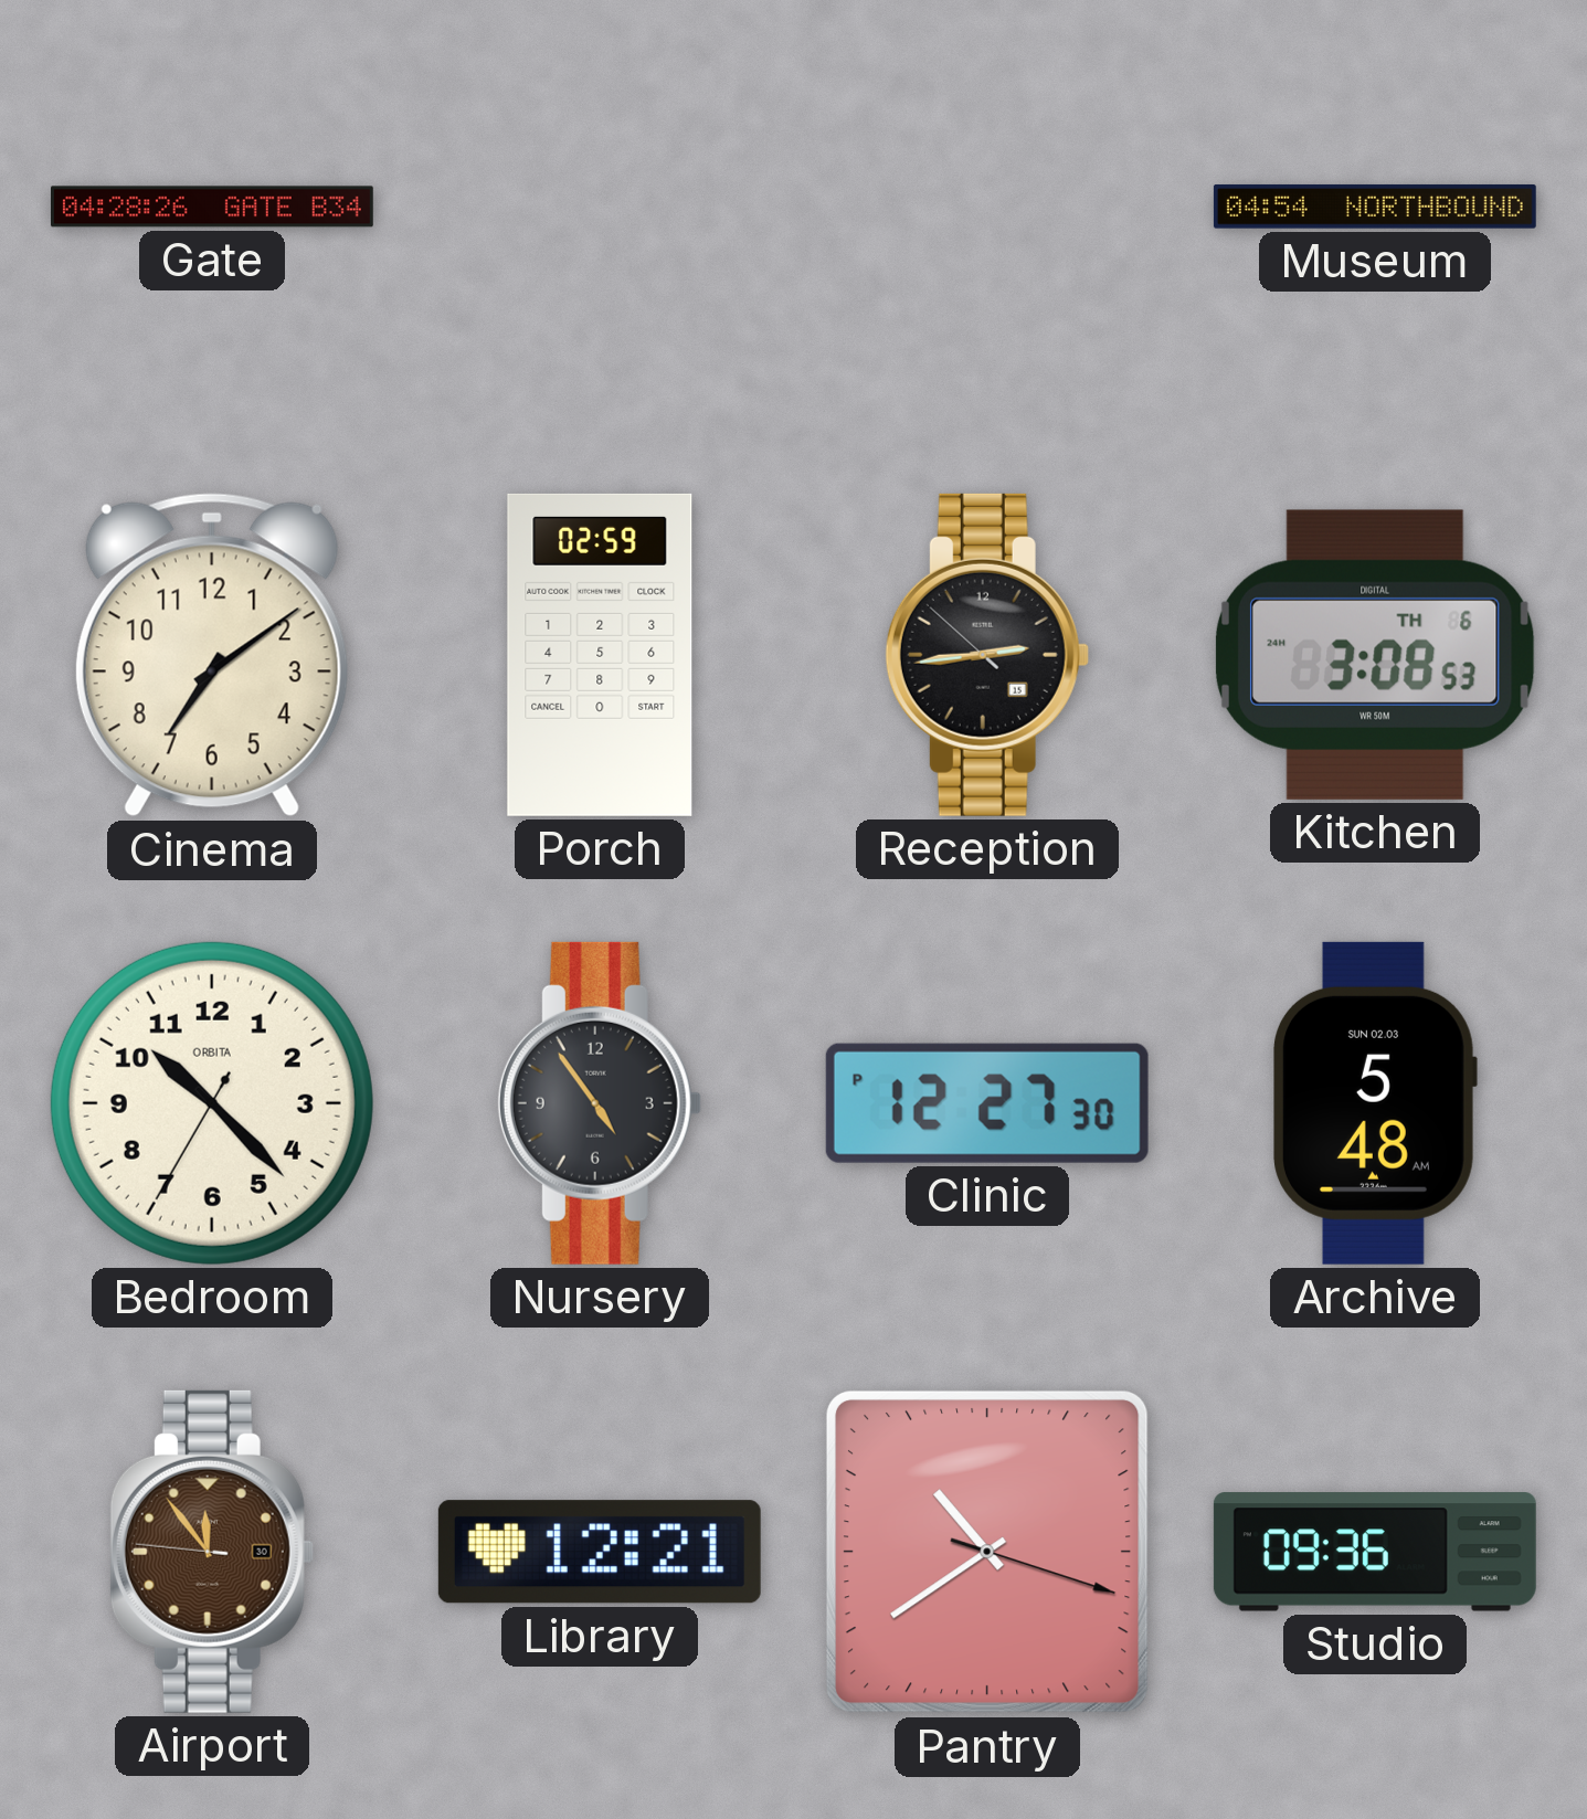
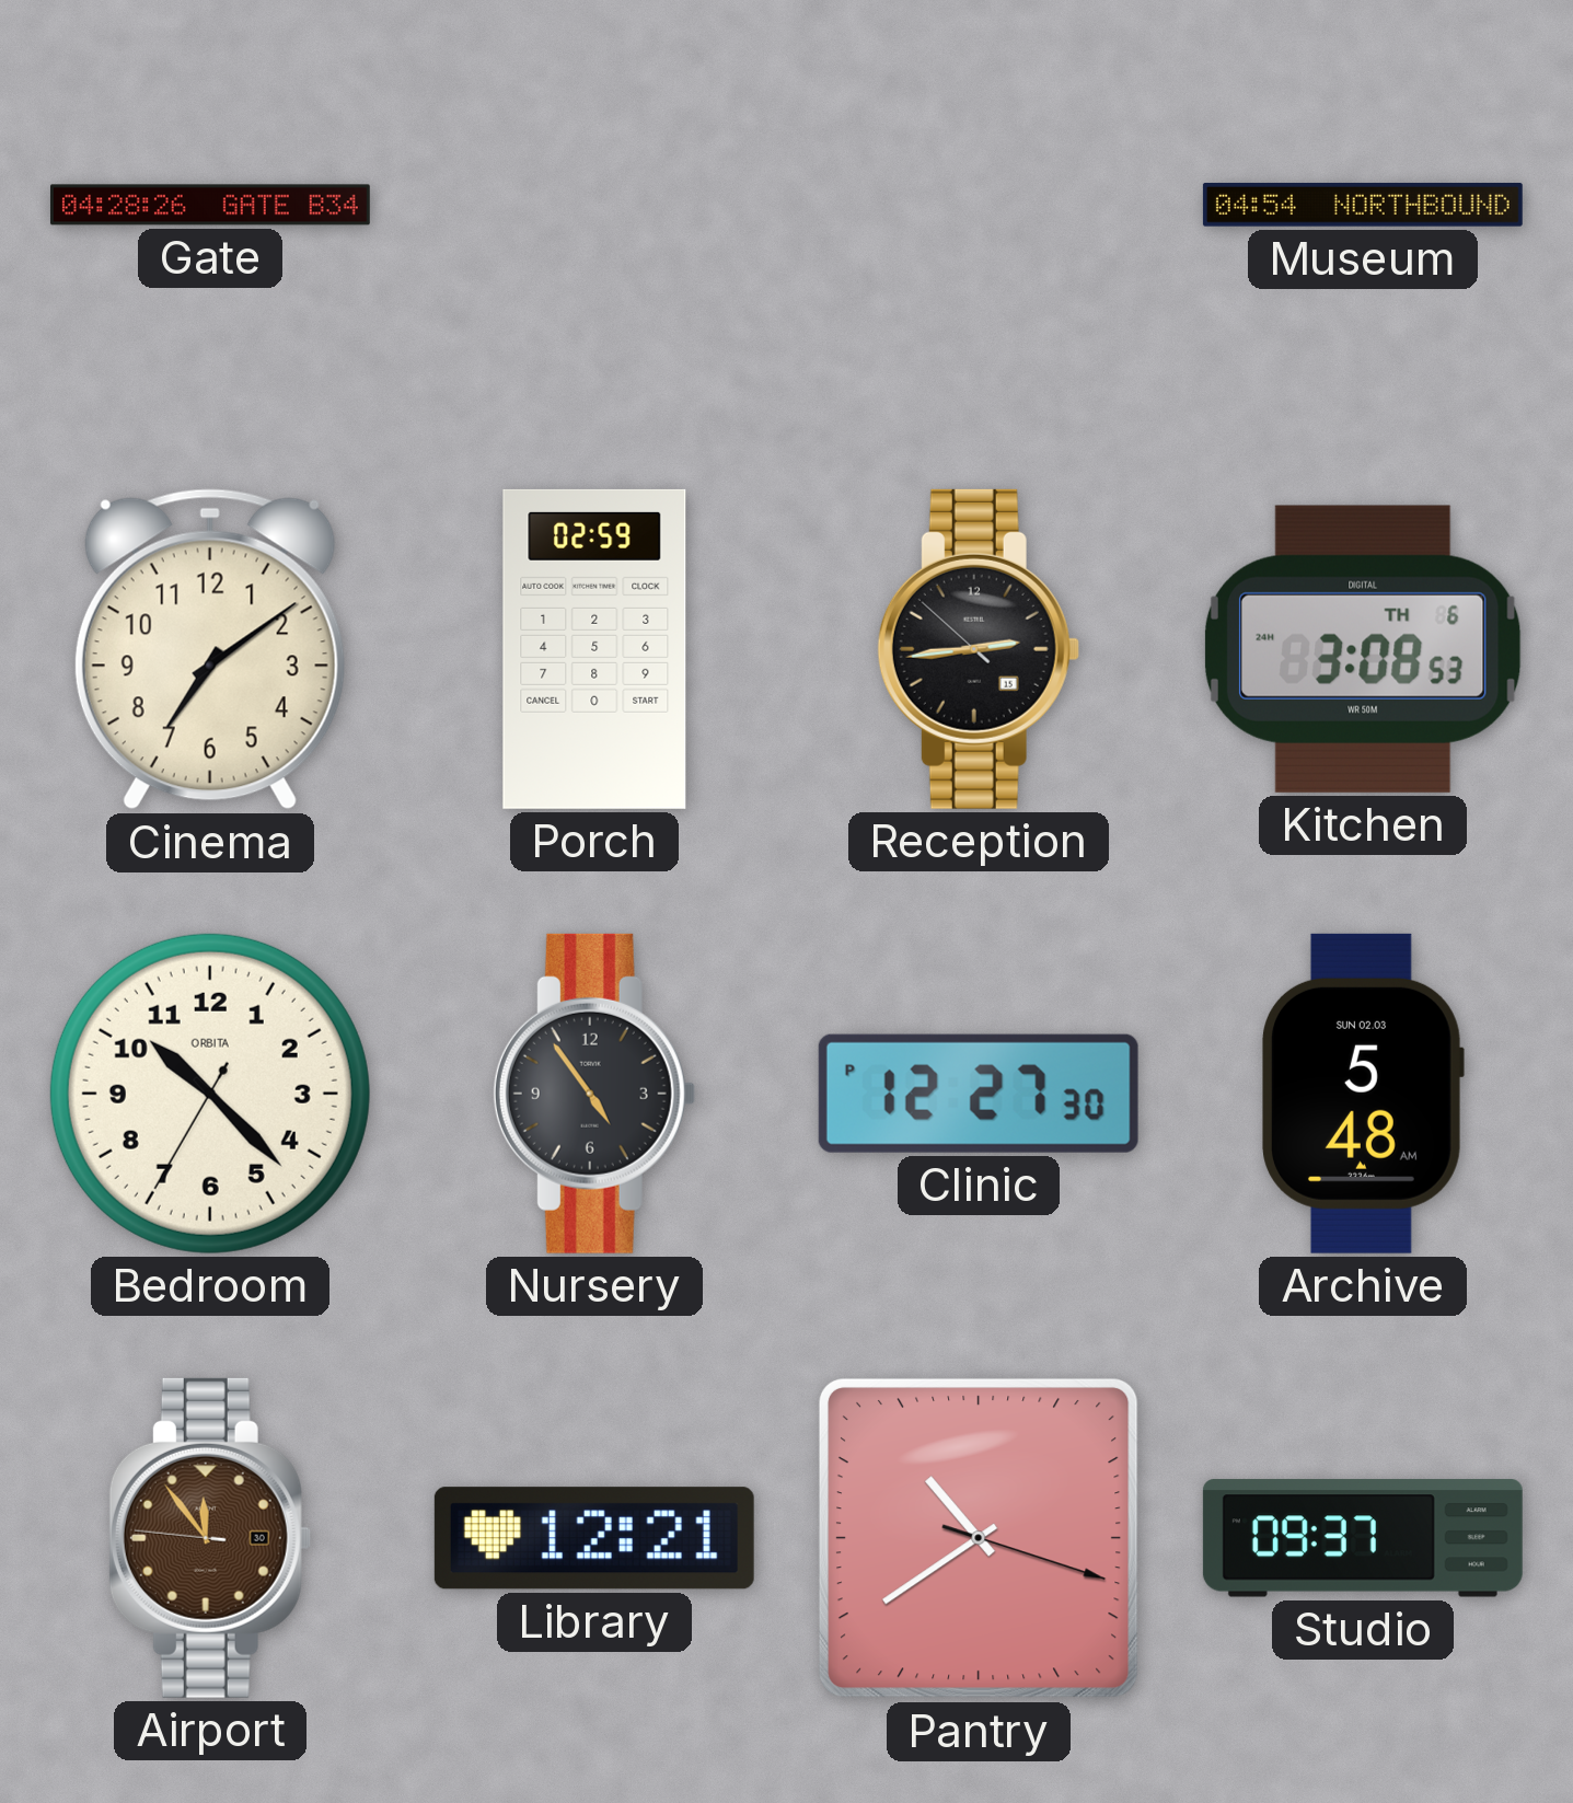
Studio: 09:36 -> 09:37
